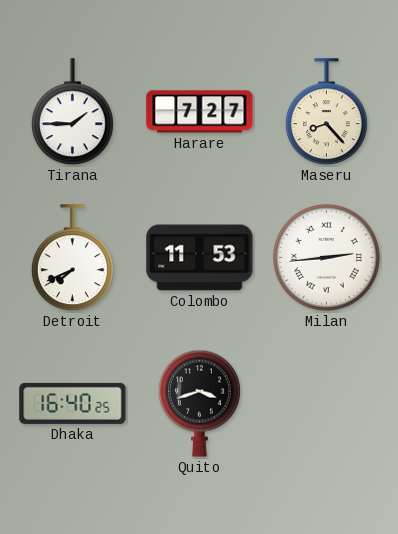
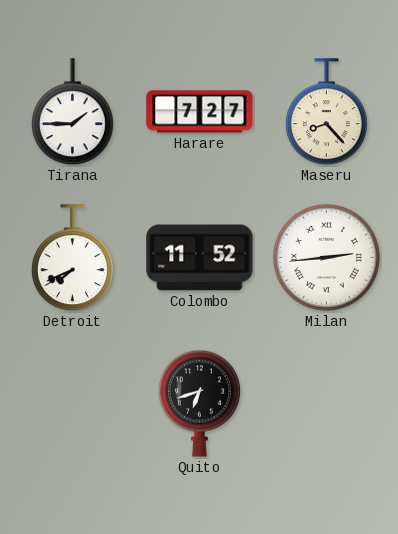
Colombo: 11:53 -> 11:52
Dhaka: 16:40 -> none
Quito: 3:42 -> 6:42
